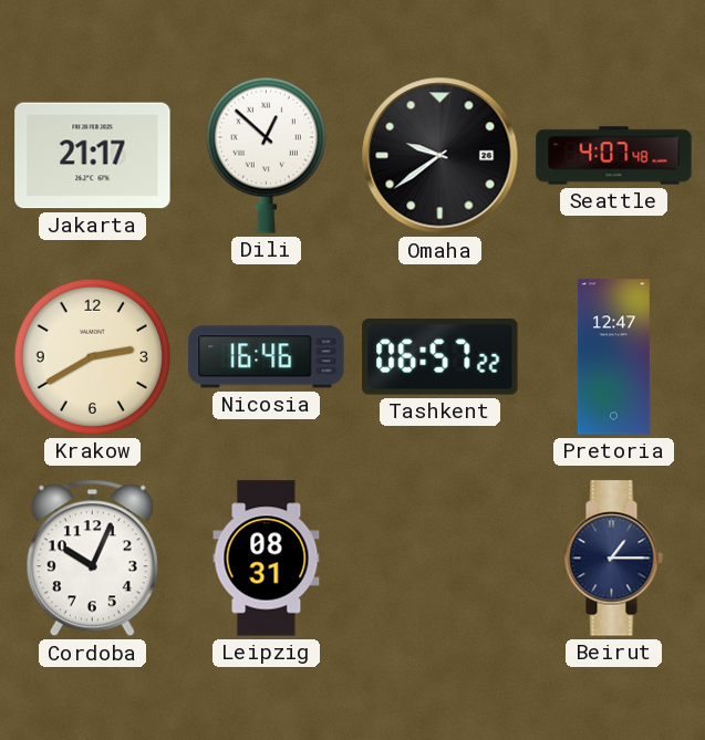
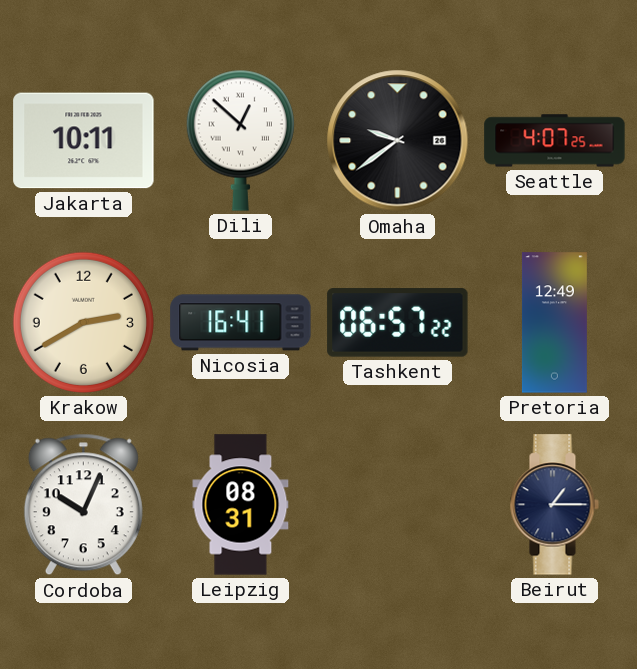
Jakarta: 21:17 -> 10:11
Seattle: 4:07:48 -> 4:07:25
Nicosia: 16:46 -> 16:41
Pretoria: 12:47 -> 12:49
